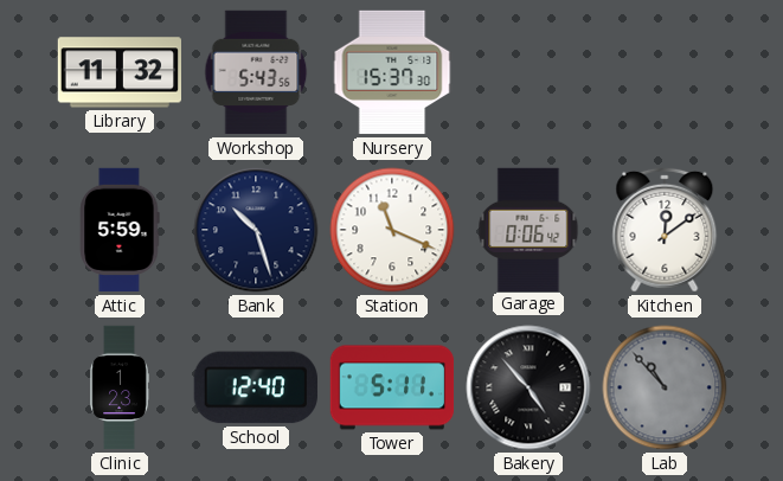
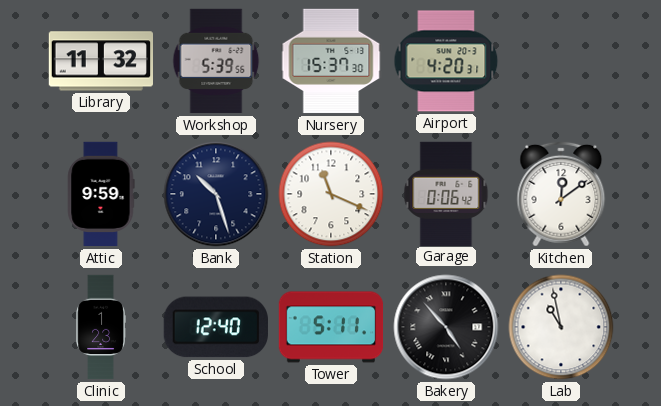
Workshop: 5:43 -> 5:39
Airport: none -> 4:20
Attic: 5:59 -> 9:59
Lab: 10:53 -> 10:58
Lab dial: grey -> white
